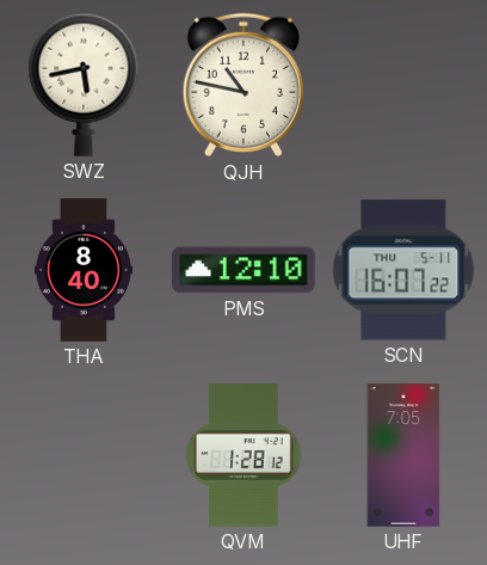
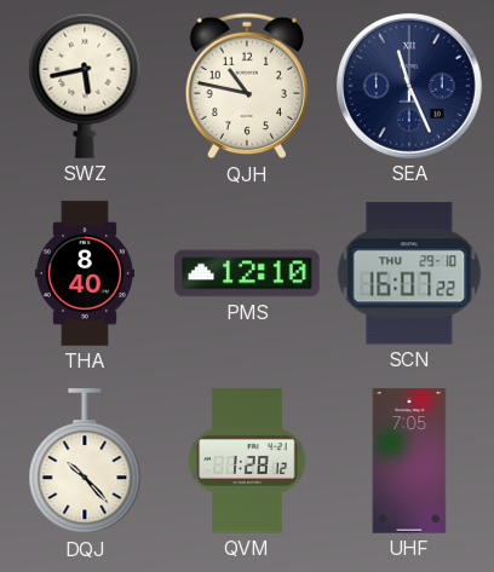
SEA: none -> 11:26
SCN date: THU 5-11 -> THU 29-10
DQJ: none -> 10:23
